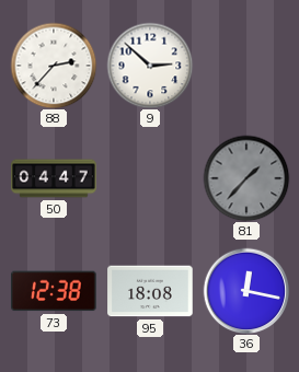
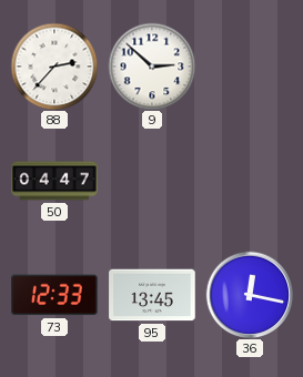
81: 1:37 -> none
73: 12:38 -> 12:33
95: 18:08 -> 13:45
